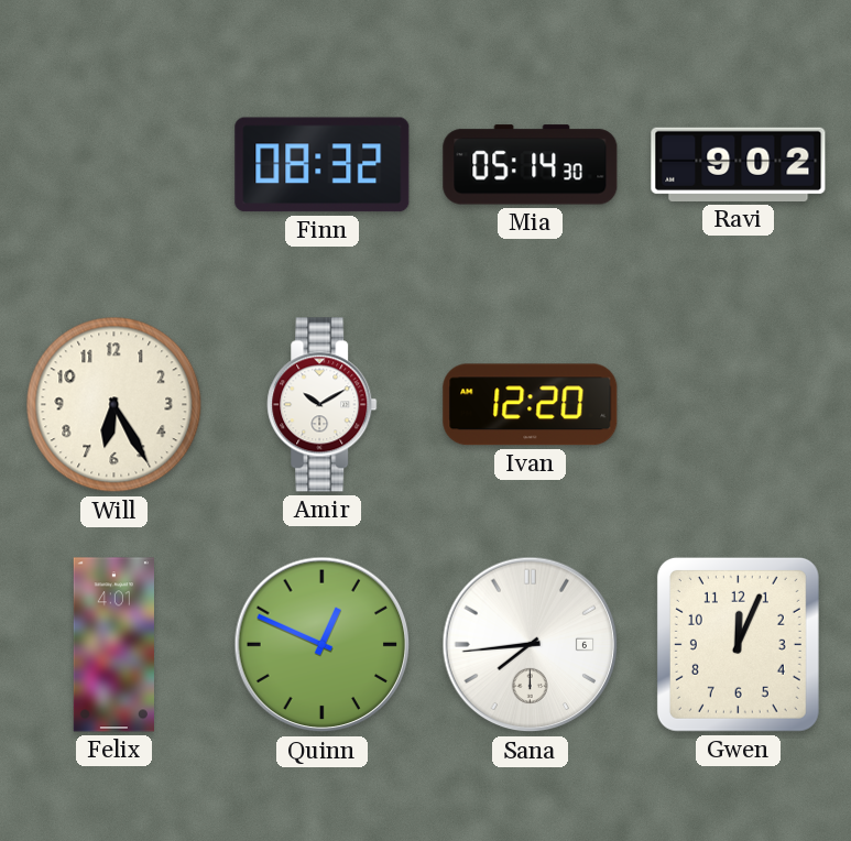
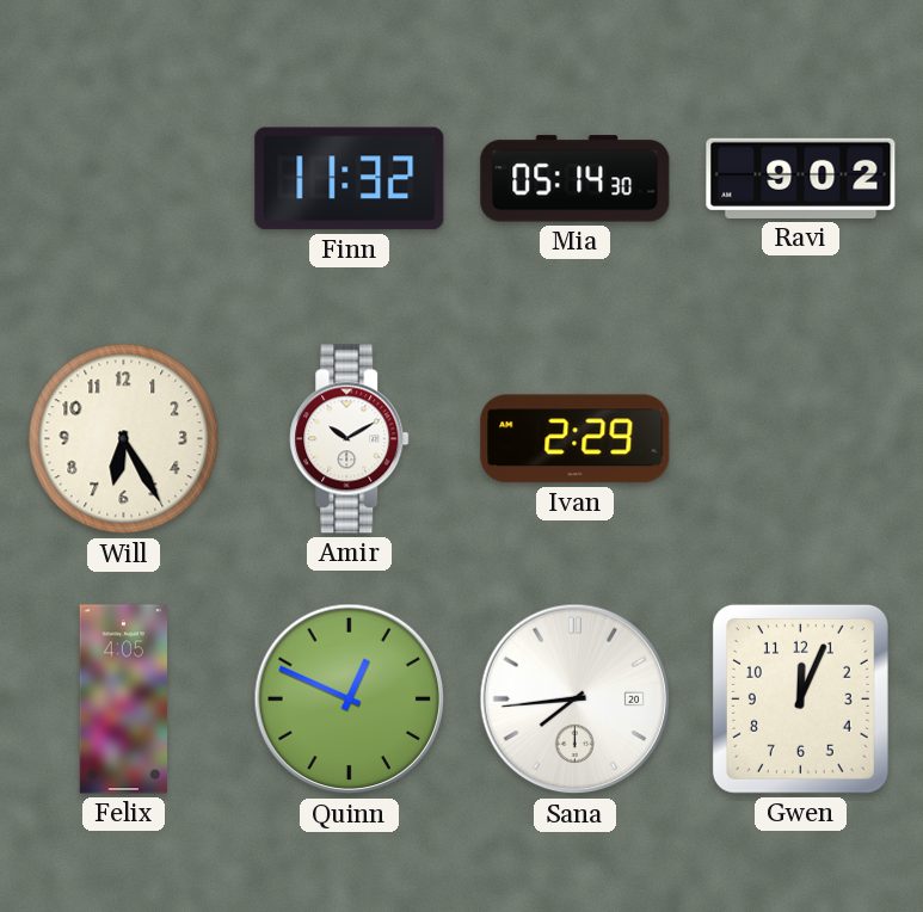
Finn: 08:32 -> 11:32
Ivan: 12:20 -> 2:29
Felix: 4:01 -> 4:05
Sana date: 6 -> 20
